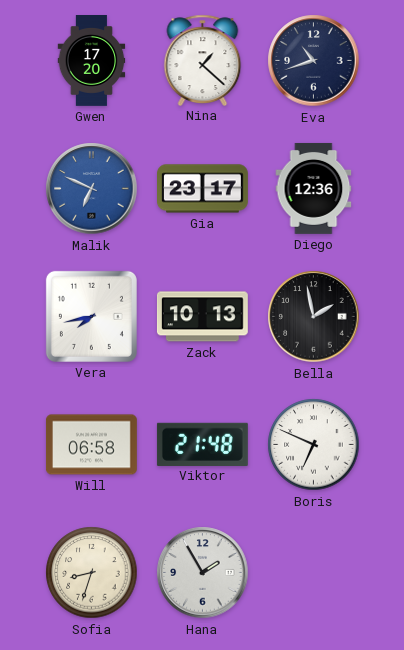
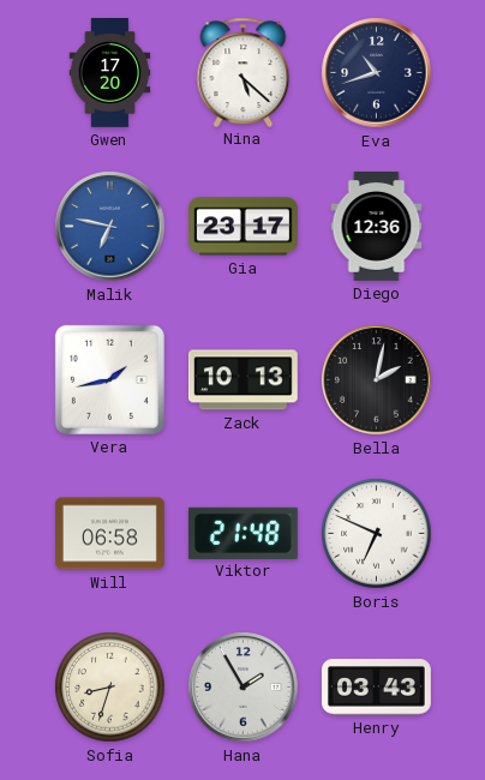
Nina: 1:22 -> 5:22
Malik: 6:49 -> 6:47
Vera: 7:43 -> 1:43
Bella: 1:58 -> 2:02
Henry: none -> 03:43
